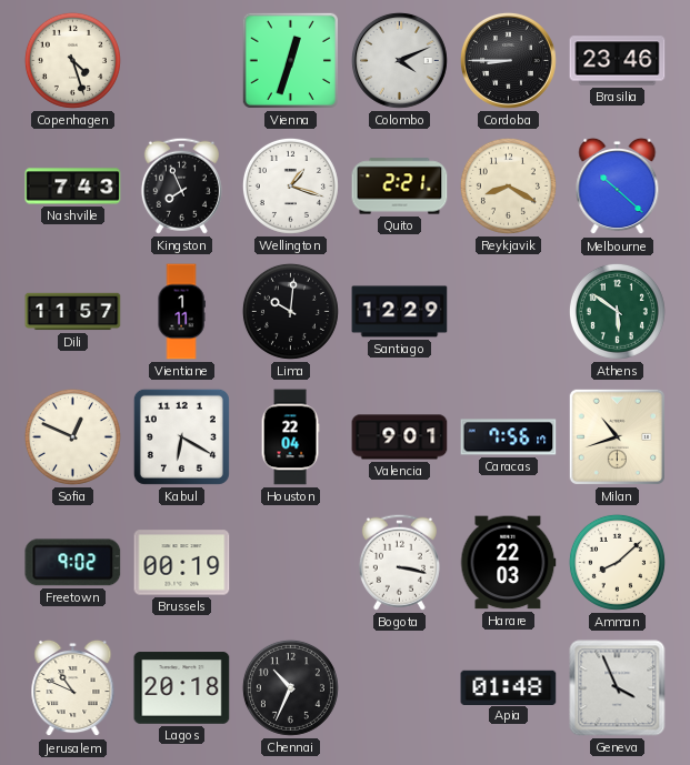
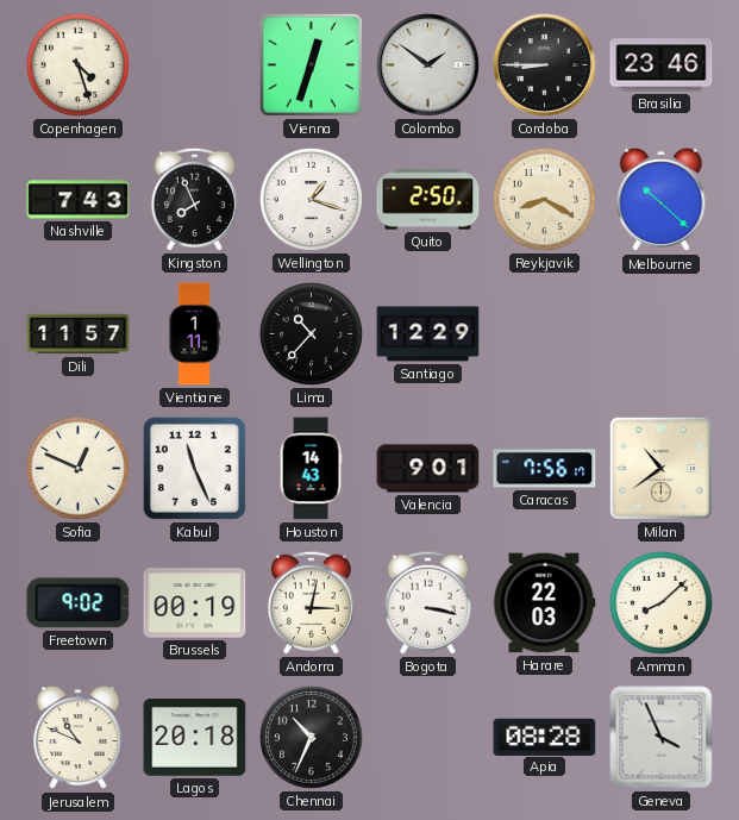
Colombo: 4:11 -> 1:51
Quito: 2:21 -> 2:50
Lima: 10:01 -> 10:37
Athens: 5:51 -> none
Kabul: 6:20 -> 11:26
Houston: 22:04 -> 14:43
Milan: 10:42 -> 10:39
Andorra: none -> 3:02
Apia: 01:48 -> 08:28
